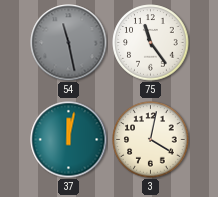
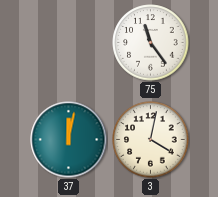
54: 11:28 -> none
